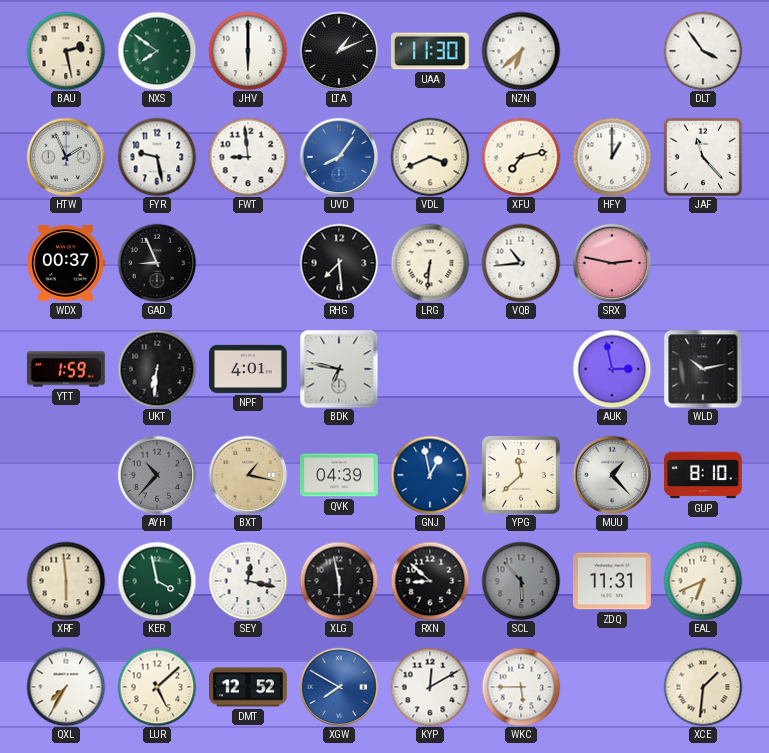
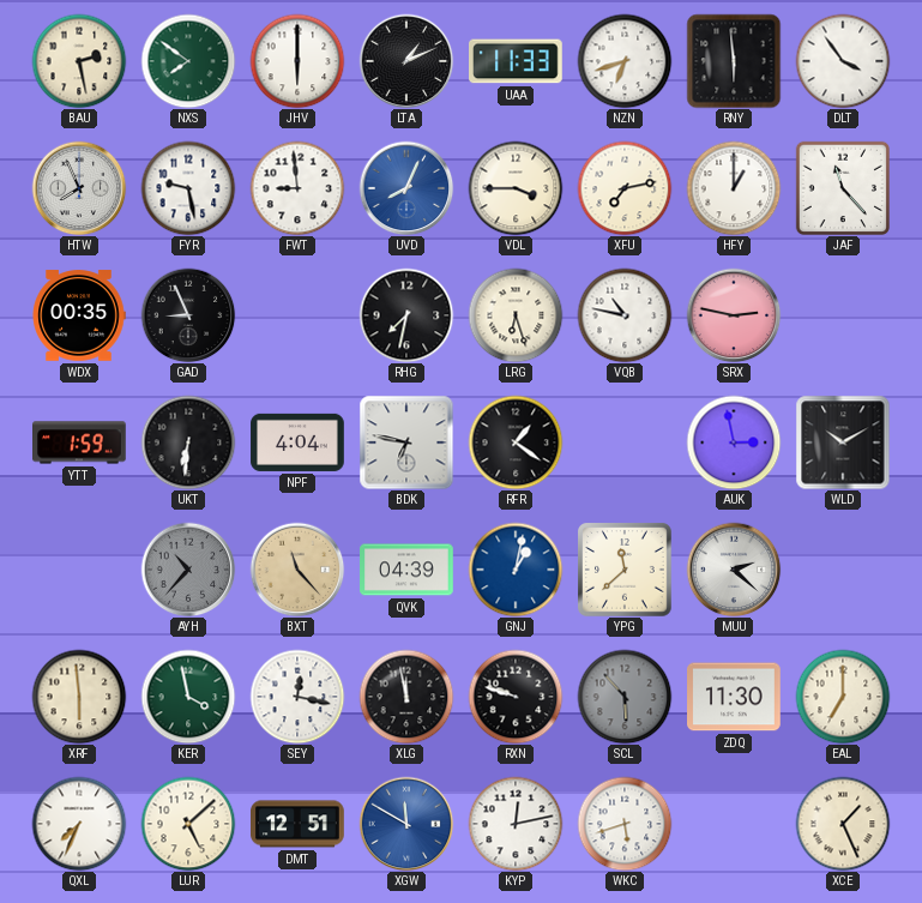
UAA: 11:30 -> 11:33
NZN: 6:38 -> 6:42
RNY: none -> 5:59
HTW: 1:56 -> 7:56
UVD: 8:06 -> 8:04
VDL: 3:41 -> 3:45
WDX: 00:37 -> 00:35
RHG: 7:29 -> 7:32
LRG: 6:31 -> 6:27
VQB: 10:44 -> 10:47
NPF: 4:01 -> 4:04
RFR: none -> 1:21
WLD: 10:13 -> 10:10
BXT: 1:17 -> 11:23
GNJ: 12:58 -> 1:02
MUU: 1:23 -> 2:22
GUP: 8:10 -> none
XLG: 5:58 -> 11:58
RXN: 8:52 -> 9:48
ZDQ: 11:31 -> 11:30
EAL: 6:41 -> 7:00
QXL: 7:35 -> 7:34
DMT: 12:52 -> 12:51
XGW: 7:50 -> 11:50
KYP: 12:10 -> 12:13
WKC: 5:45 -> 5:42
XCE: 1:31 -> 1:26
